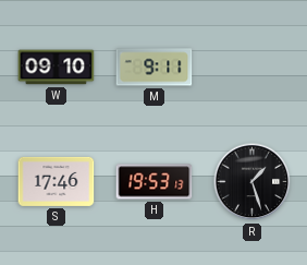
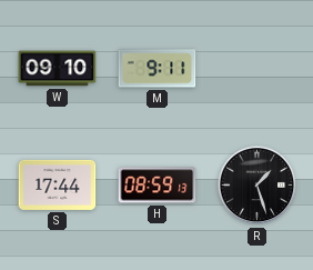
S: 17:46 -> 17:44
H: 19:53 -> 08:59
